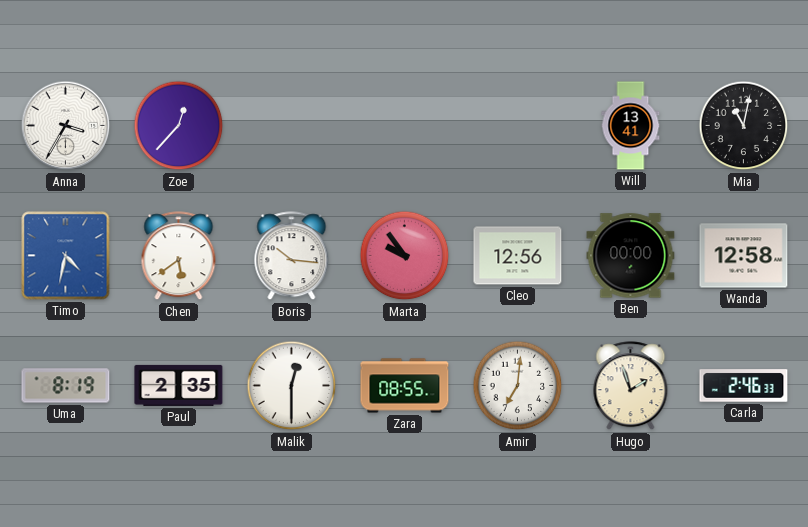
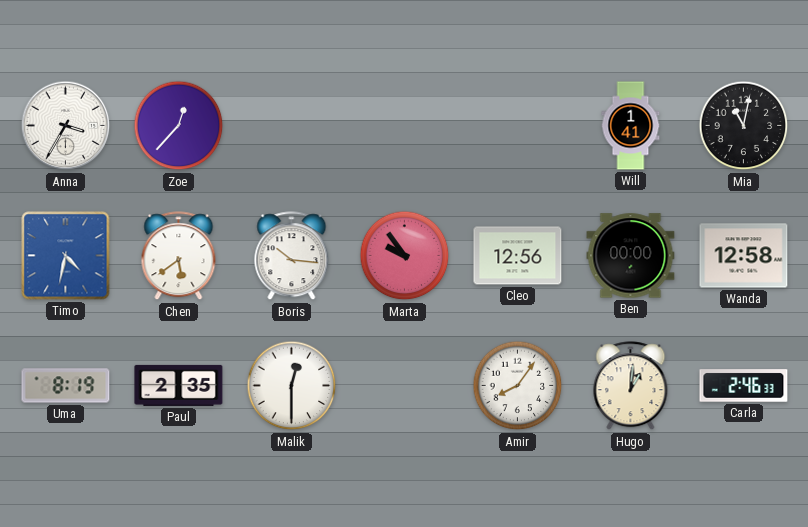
Will: 13:41 -> 1:41
Zara: 08:55 -> none
Amir: 7:01 -> 8:06
Hugo: 1:57 -> 1:01
